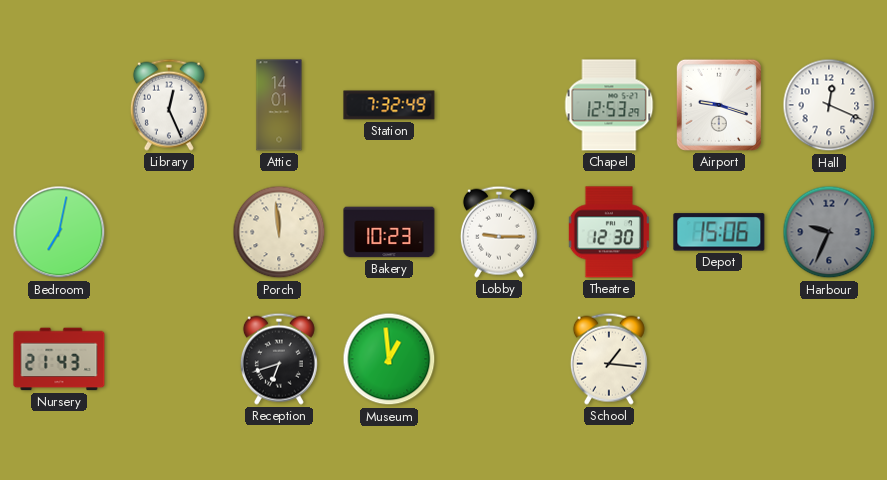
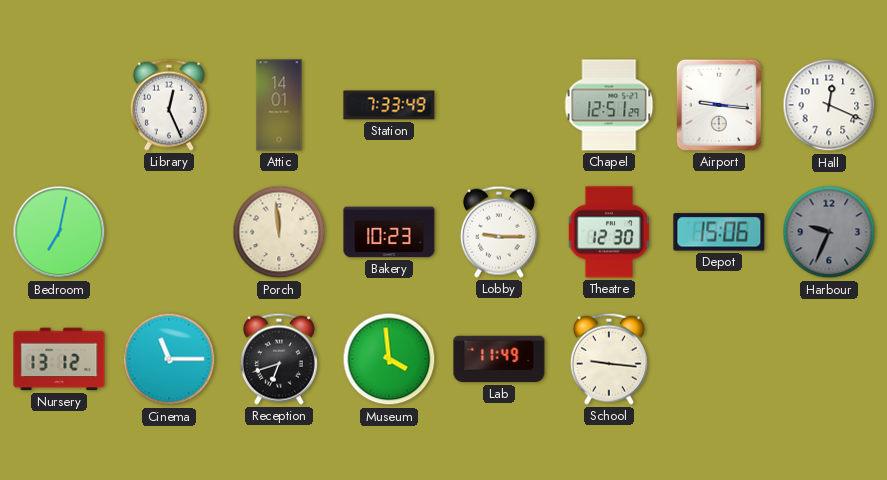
Station: 7:32 -> 7:33
Chapel: 12:53 -> 12:51
Airport: 9:18 -> 9:16
Nursery: 21:43 -> 13:12
Cinema: none -> 11:15
Museum: 12:59 -> 3:59
Lab: none -> 11:49
School: 1:16 -> 9:16
